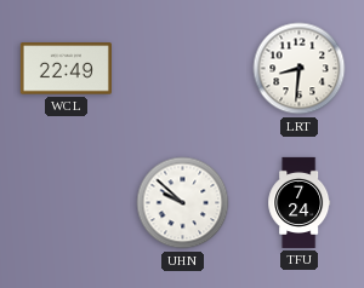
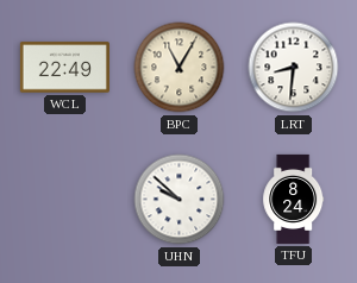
BPC: none -> 11:05
TFU: 7:24 -> 8:24
